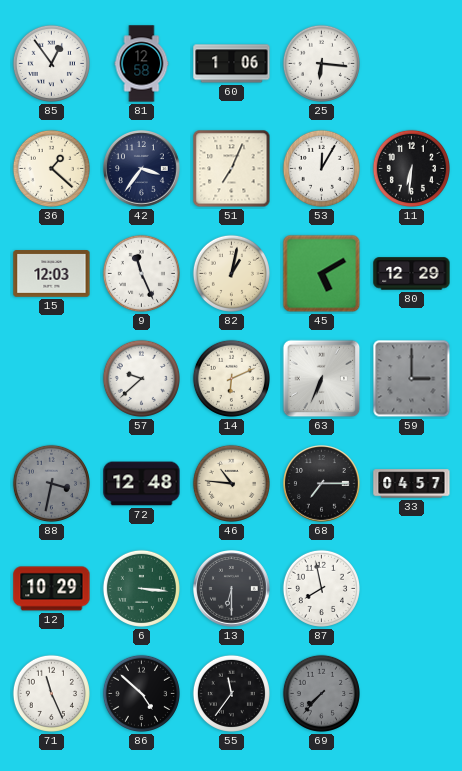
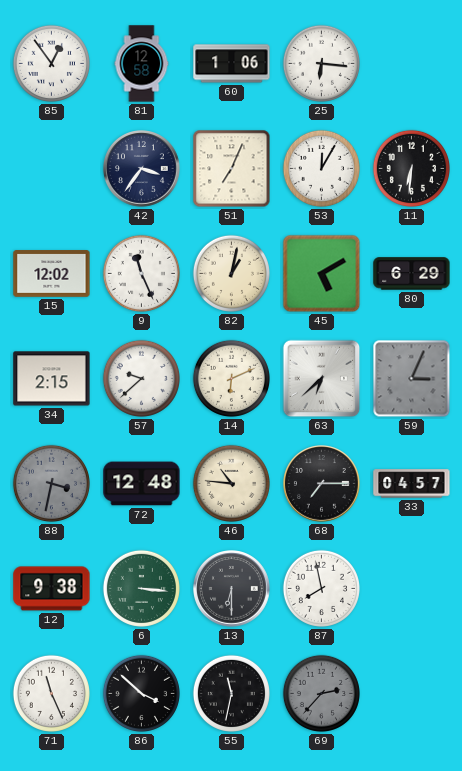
36: 1:22 -> none
15: 12:03 -> 12:02
80: 12:29 -> 6:29
34: none -> 2:15
63: 6:34 -> 6:38
59: 3:00 -> 3:04
12: 10:29 -> 9:38
86: 4:52 -> 3:52
55: 11:36 -> 11:32
69: 7:37 -> 2:37
